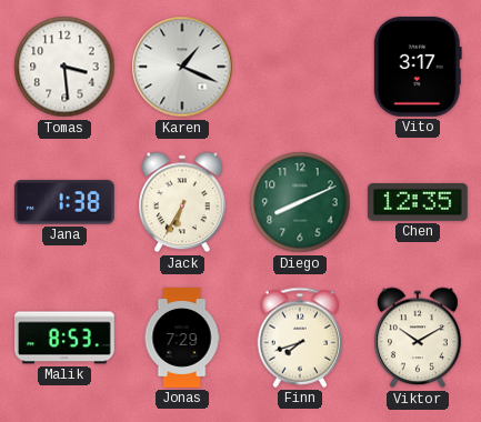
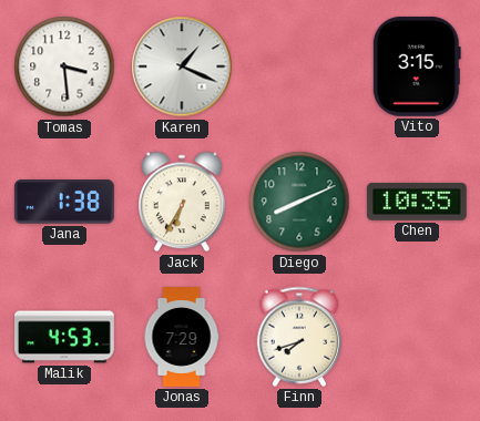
Vito: 3:17 -> 3:15
Chen: 12:35 -> 10:35
Malik: 8:53 -> 4:53
Viktor: 10:10 -> none
